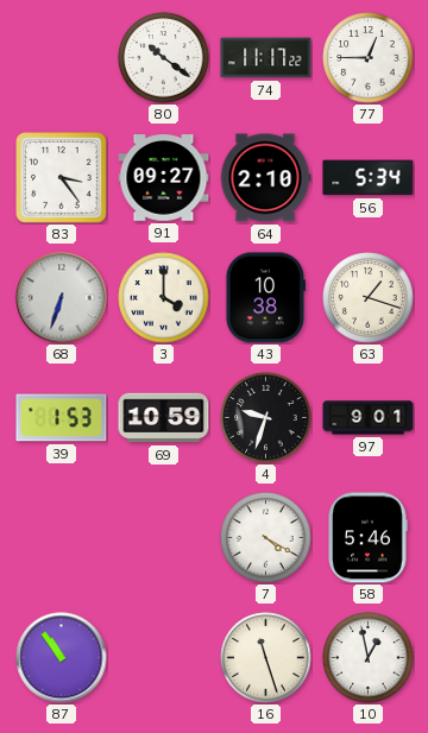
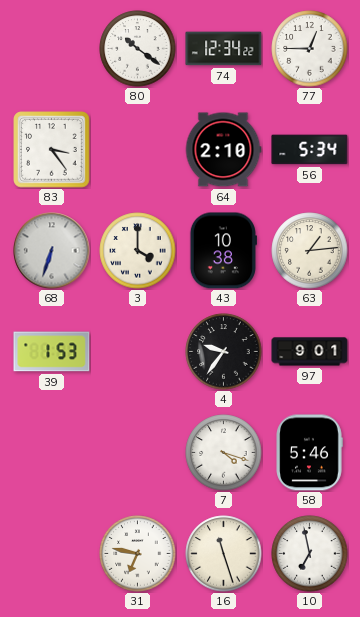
74: 11:17 -> 12:34
91: 09:27 -> none
63: 1:18 -> 1:14
69: 10:59 -> none
4: 9:33 -> 9:36
7: 4:20 -> 4:18
87: 10:54 -> none
31: none -> 6:47
10: 12:58 -> 6:58
